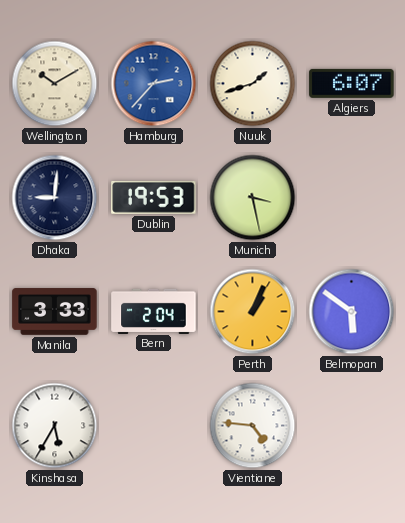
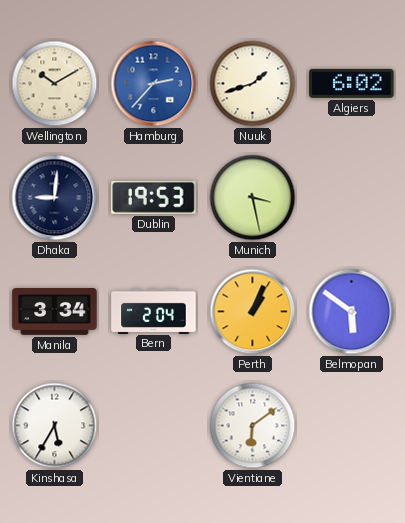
Algiers: 6:07 -> 6:02
Manila: 3:33 -> 3:34
Vientiane: 4:46 -> 6:09
